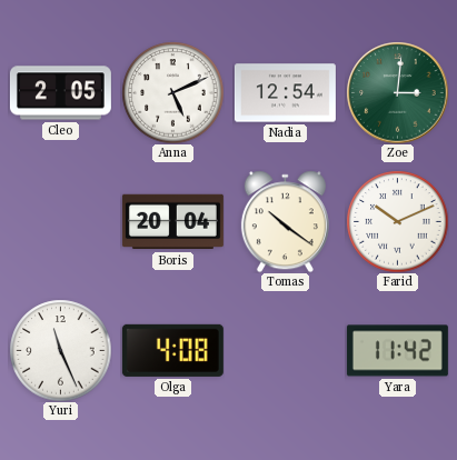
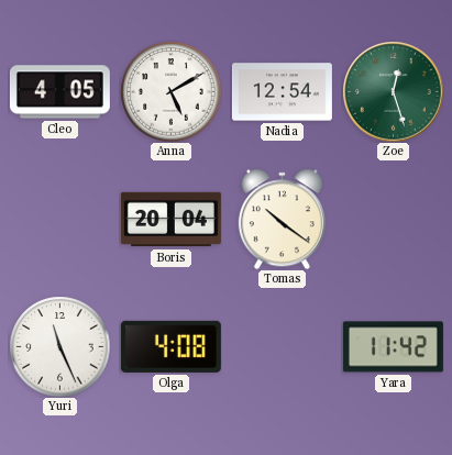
Cleo: 2:05 -> 4:05
Anna: 5:11 -> 5:10
Zoe: 3:01 -> 12:27
Farid: 10:11 -> none
